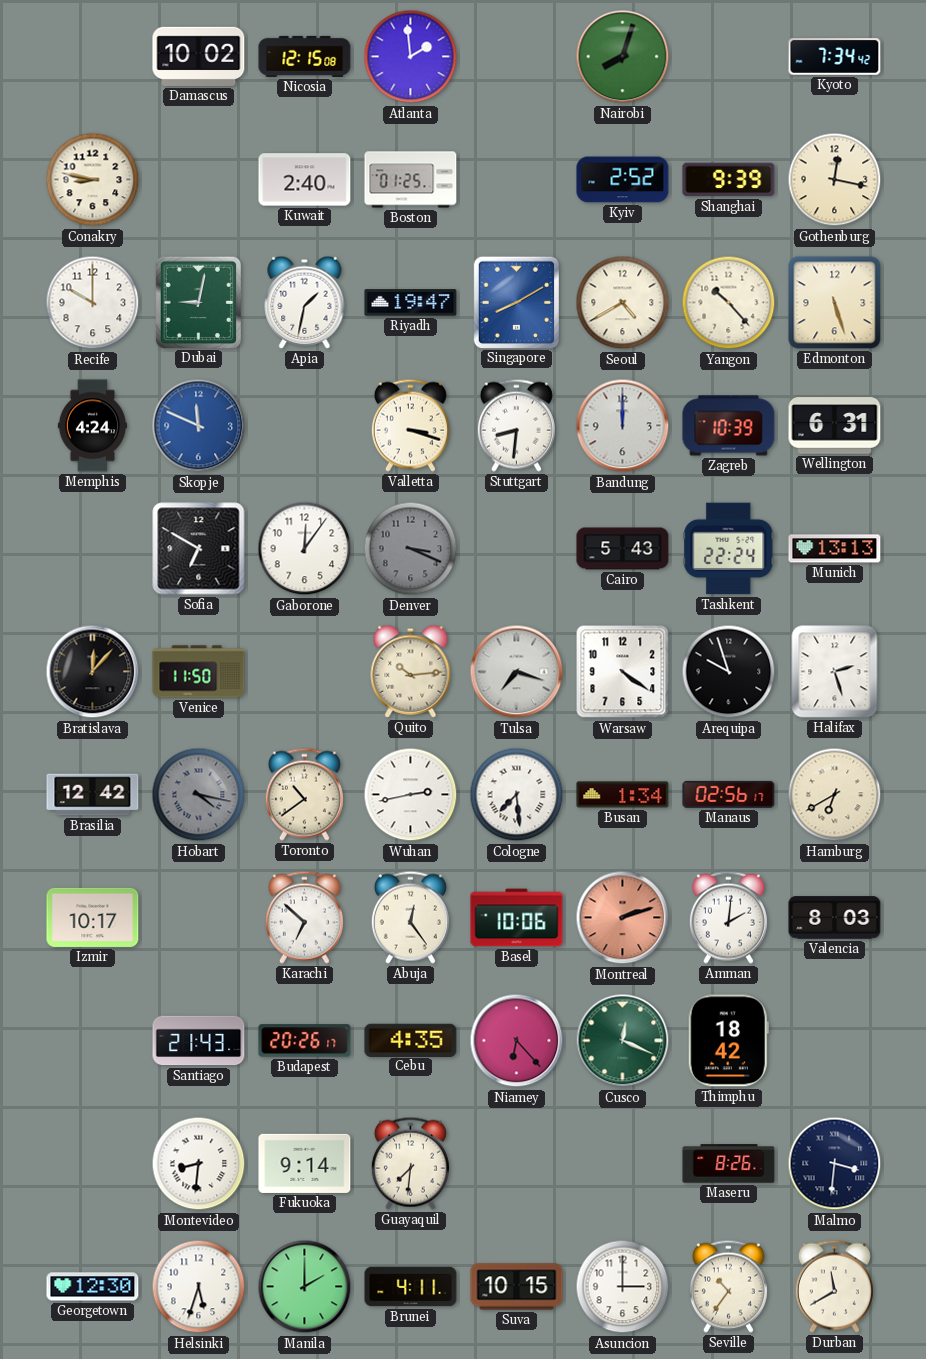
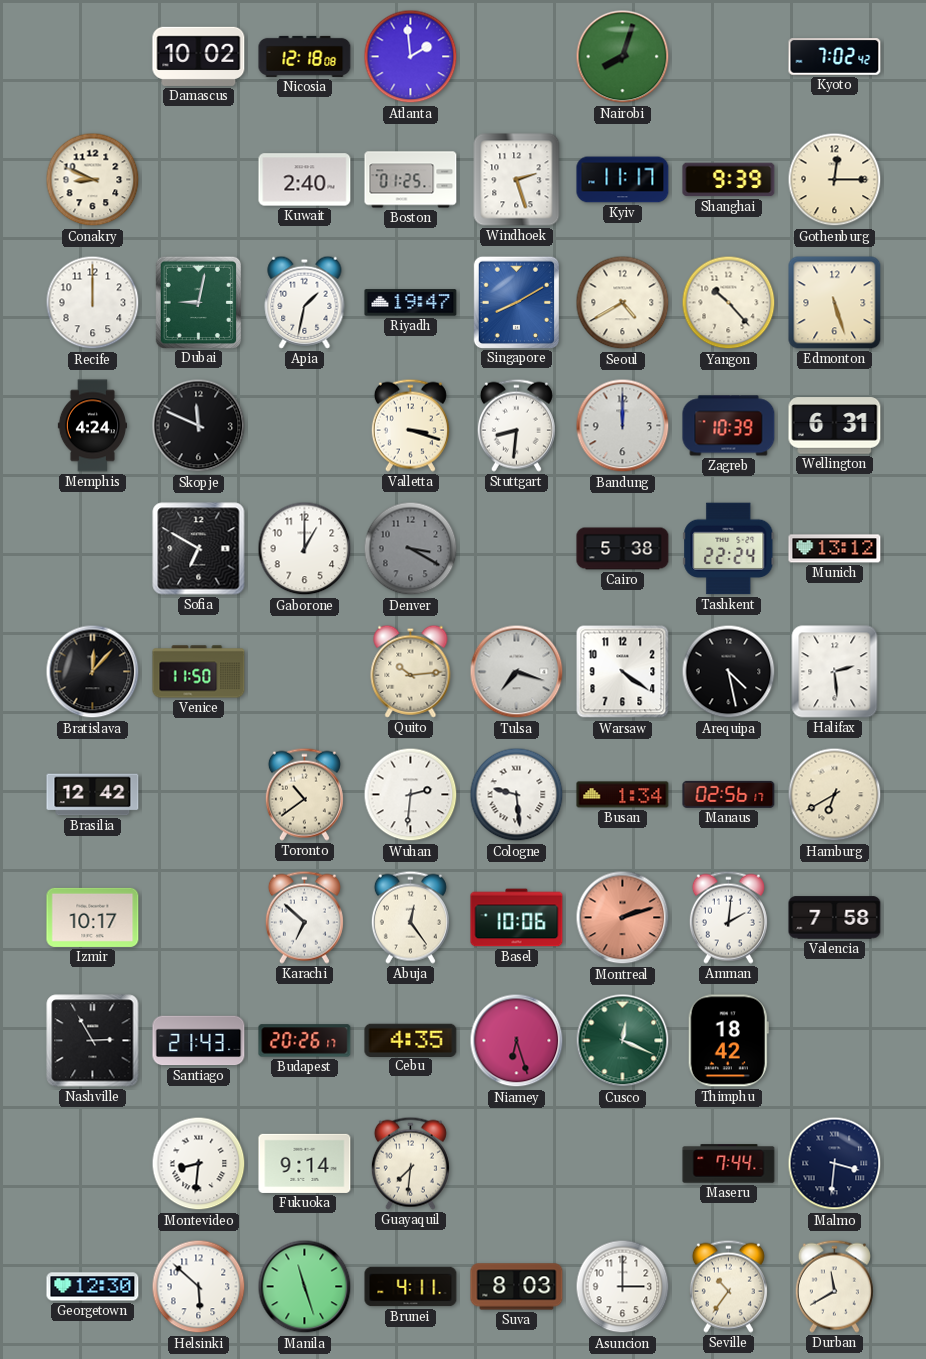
Nicosia: 12:15 -> 12:18
Kyoto: 7:34 -> 7:02
Conakry: 8:47 -> 8:49
Windhoek: none -> 2:27
Kyiv: 2:52 -> 11:17
Gothenburg: 12:17 -> 12:15
Recife: 10:00 -> 12:00
Skopje dial: blue -> black
Gaborone: 12:06 -> 1:00
Denver: 3:19 -> 3:20
Cairo: 5:43 -> 5:38
Munich: 13:13 -> 13:12
Arequipa: 9:57 -> 4:28
Halifax: 2:27 -> 2:29
Hobart: 4:17 -> none
Wuhan: 2:43 -> 2:31
Cologne: 7:29 -> 9:29
Valencia: 8:03 -> 7:58
Nashville: none -> 2:55
Niamey: 6:23 -> 6:27
Maseru: 8:26 -> 7:44
Helsinki: 5:33 -> 5:52
Manila: 2:00 -> 11:27
Suva: 10:15 -> 8:03
